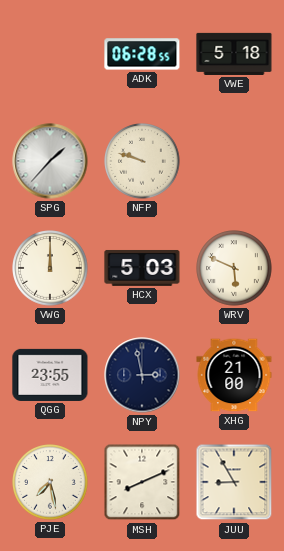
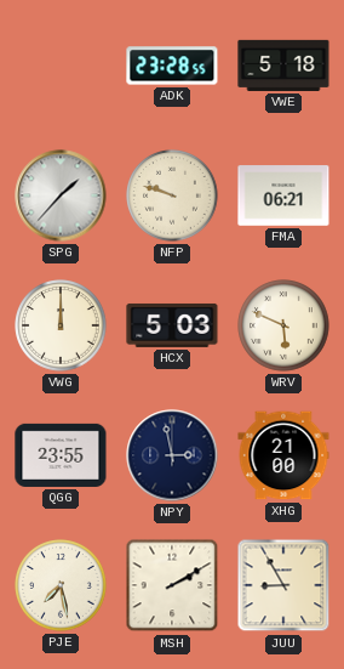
ADK: 06:28 -> 23:28
FMA: none -> 06:21
MSH: 8:11 -> 2:10
